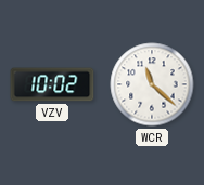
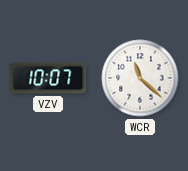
VZV: 10:02 -> 10:07
